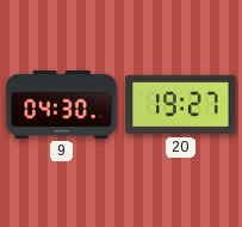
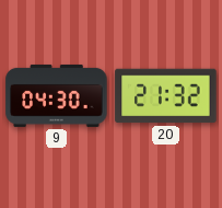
20: 19:27 -> 21:32
